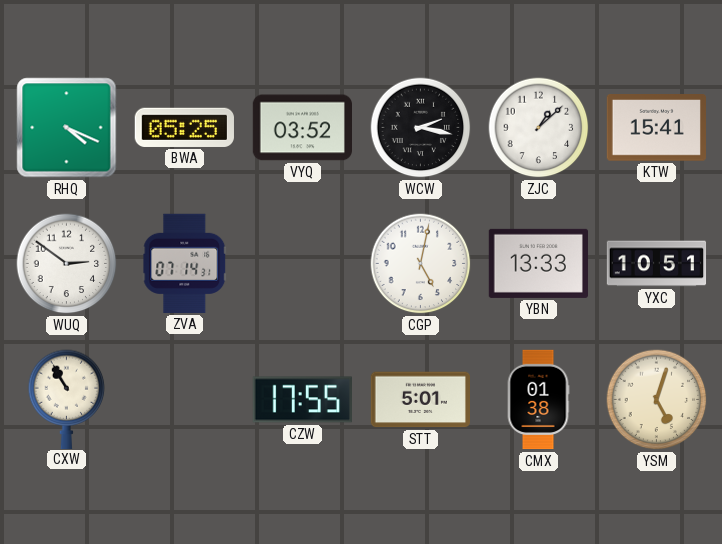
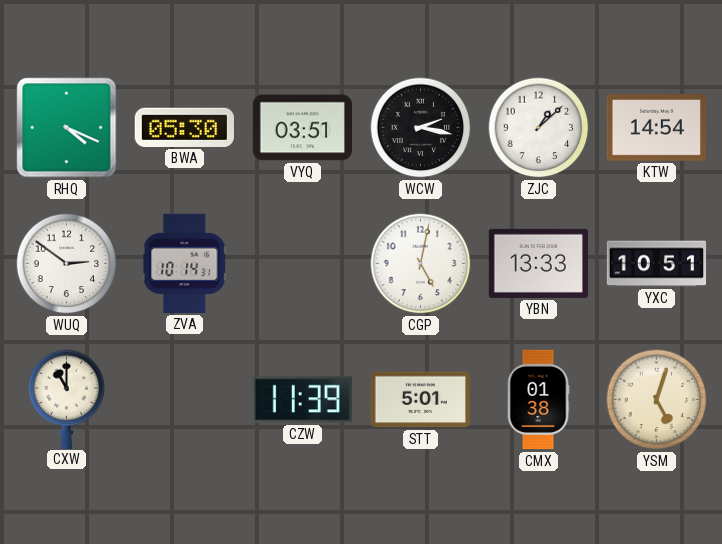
BWA: 05:25 -> 05:30
VYQ: 03:52 -> 03:51
KTW: 15:41 -> 14:54
ZVA: 07:14 -> 10:14
CXW: 10:55 -> 11:00
CZW: 17:55 -> 11:39
